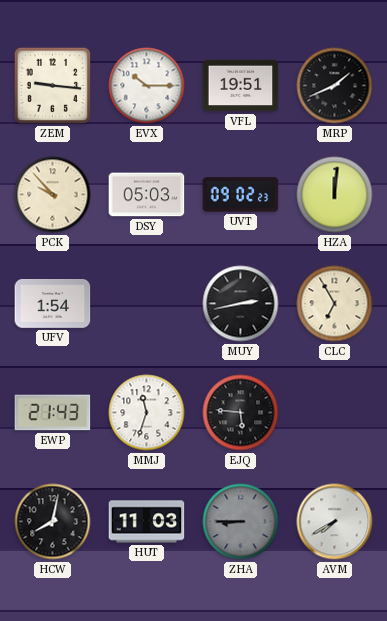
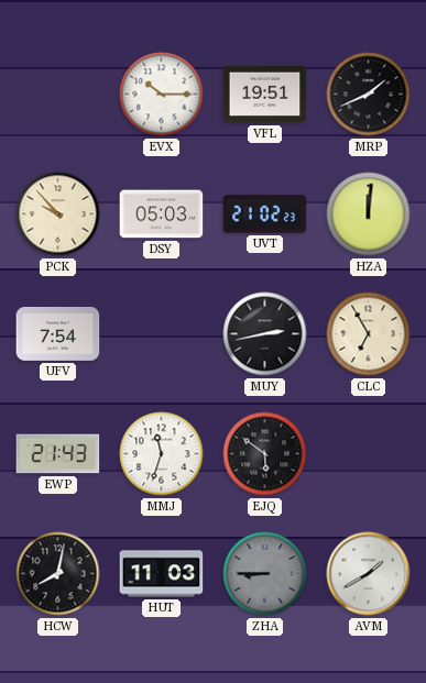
ZEM: 9:16 -> none
UVT: 09:02 -> 21:02
UFV: 1:54 -> 7:54
EJQ: 5:46 -> 5:51
AVM: 7:40 -> 1:40
